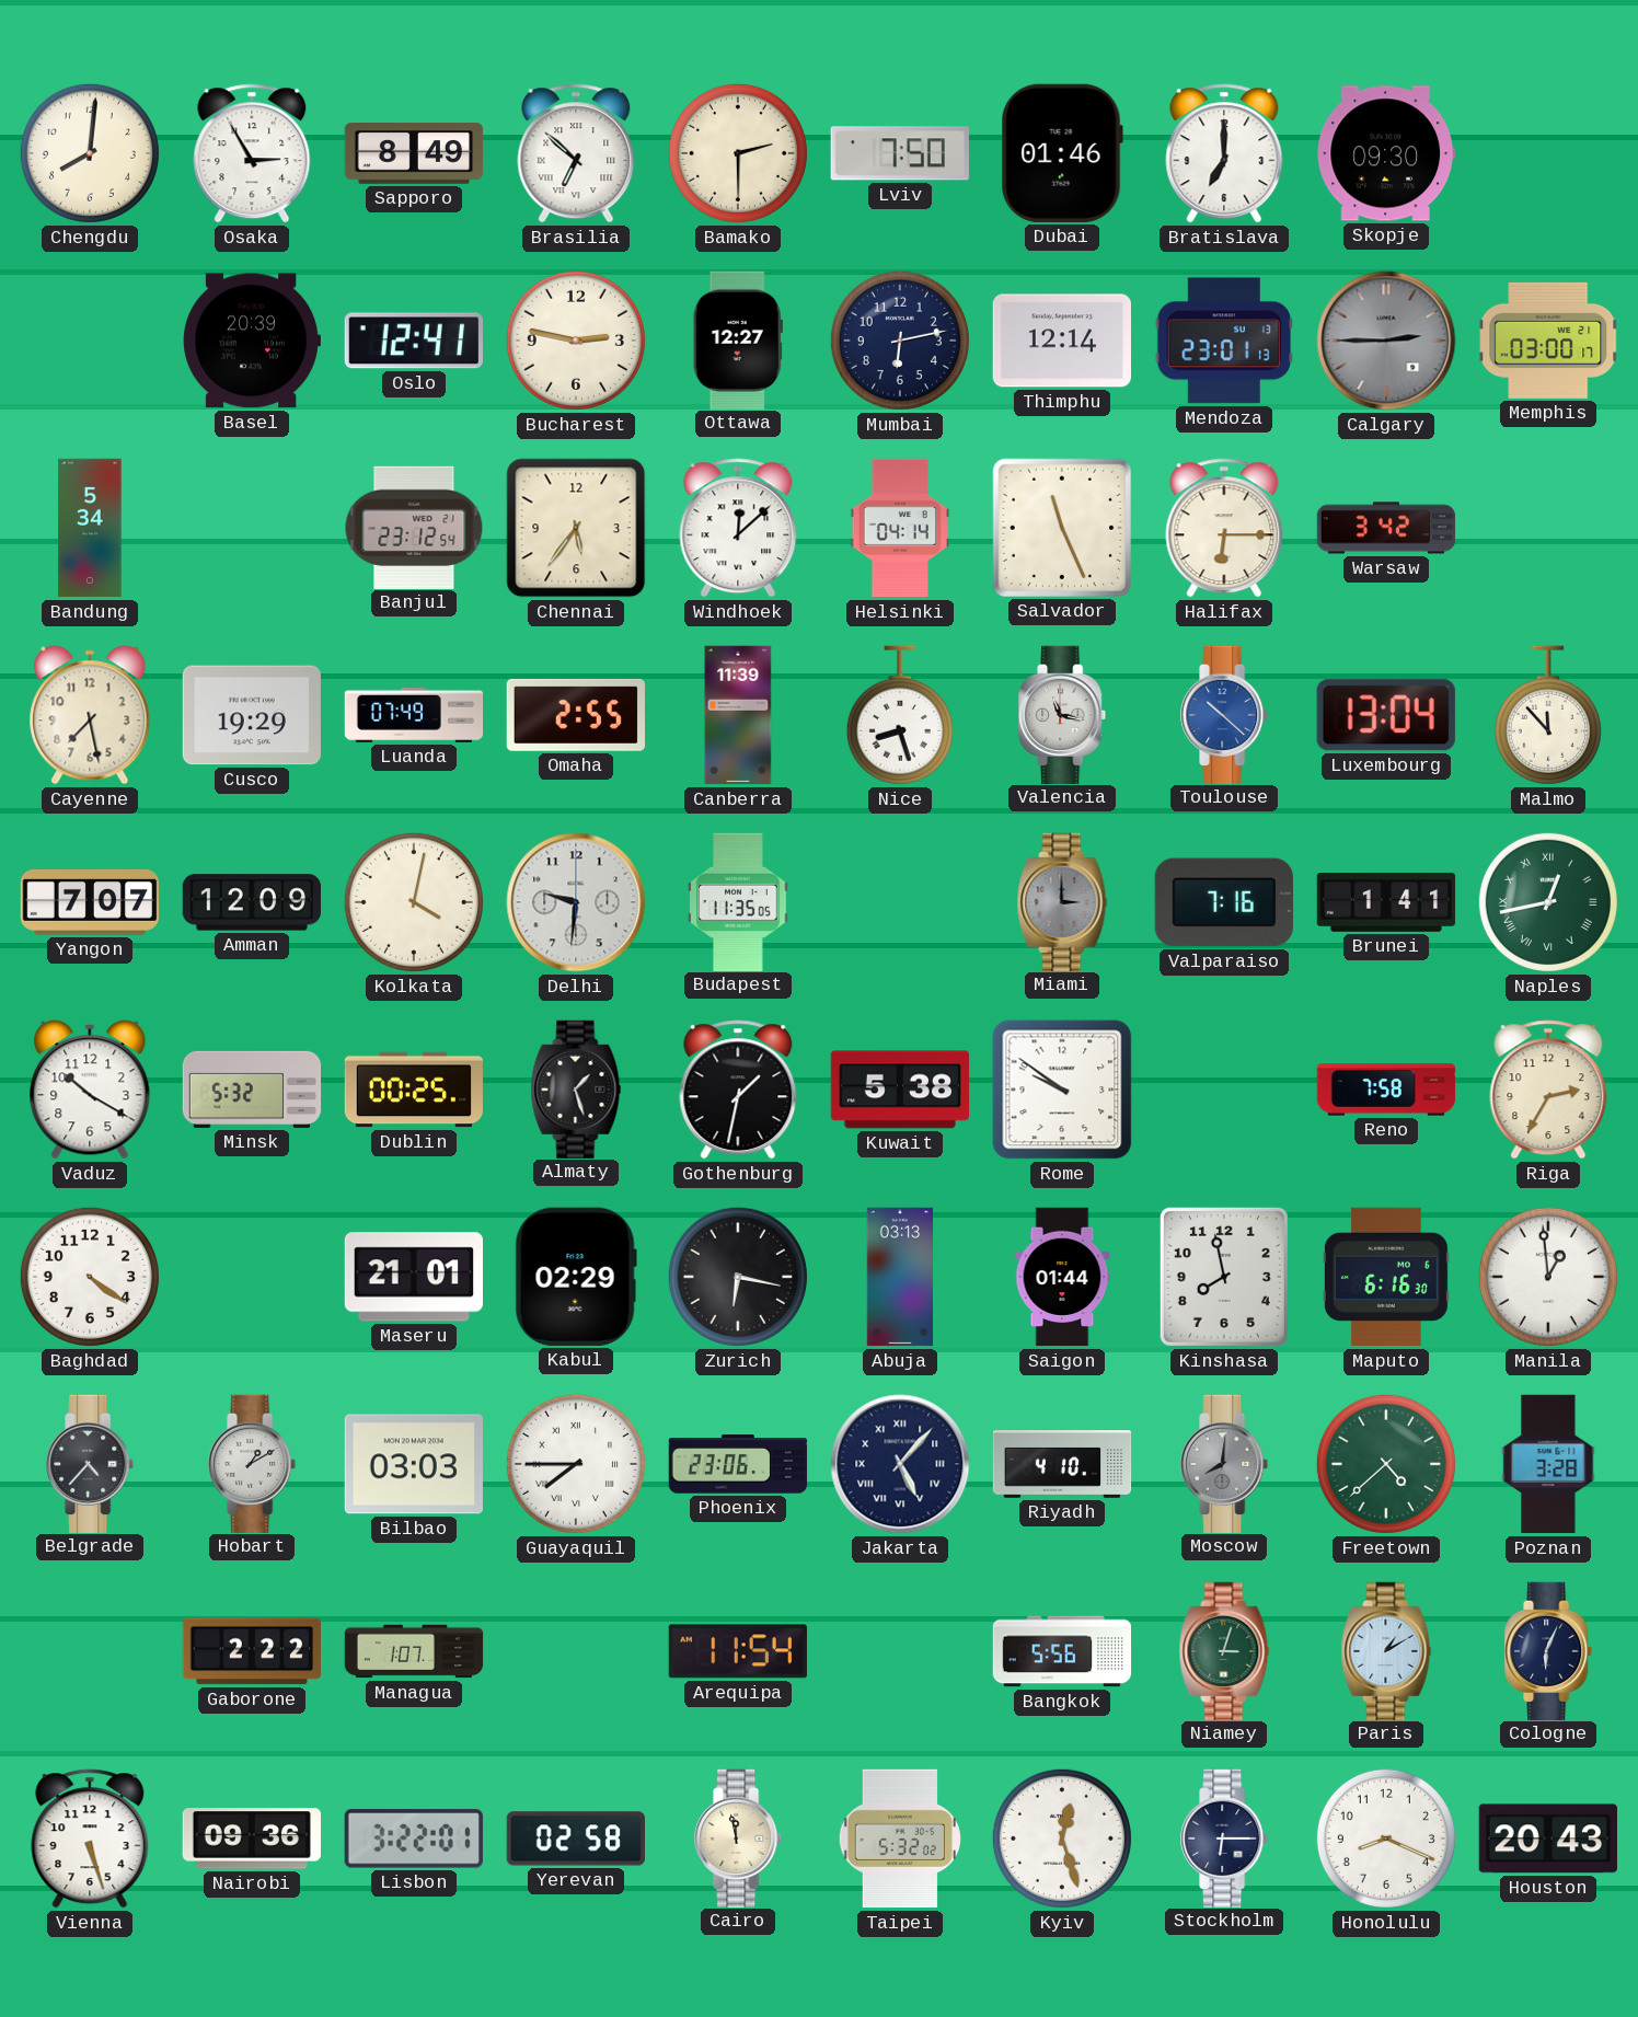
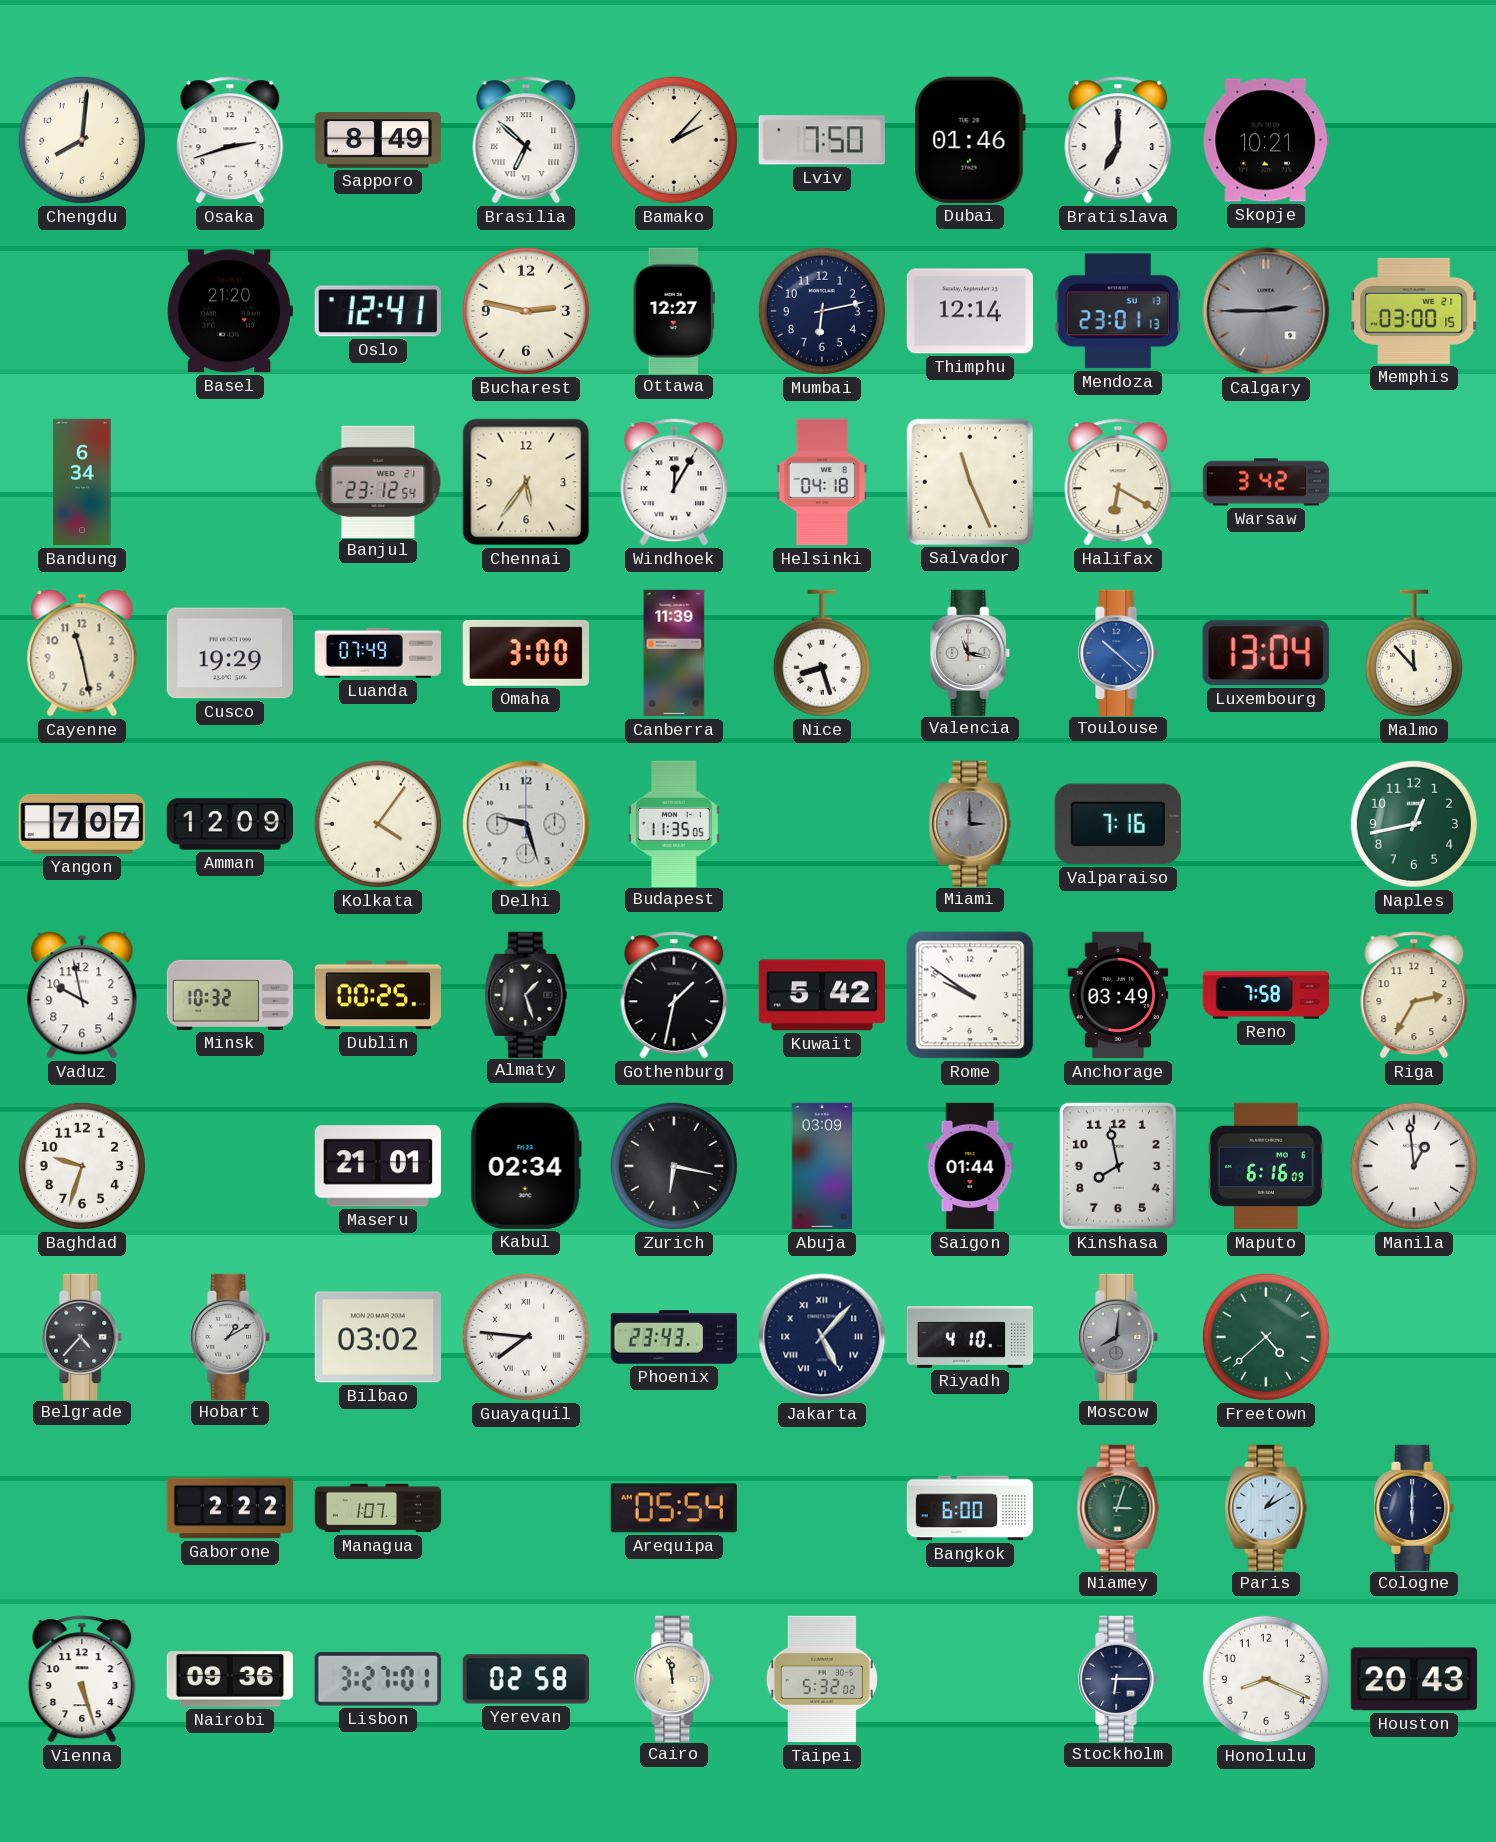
Osaka: 2:55 -> 2:42
Bamako: 2:30 -> 2:07
Skopje: 09:30 -> 10:21
Basel: 20:39 -> 21:20
Memphis: 03:00:17 -> 03:00:15
Bandung: 5:34 -> 6:34
Windhoek: 12:08 -> 12:05
Helsinki: 04:14 -> 04:18
Halifax: 6:15 -> 6:20
Cayenne: 7:28 -> 11:28
Omaha: 2:55 -> 3:00
Kolkata: 4:02 -> 4:06
Delhi: 9:31 -> 9:27
Brunei: 1:41 -> none
Naples numerals: Roman -> Arabic
Vaduz: 10:20 -> 9:58
Minsk: 5:32 -> 10:32
Kuwait: 5:38 -> 5:42
Anchorage: none -> 03:49
Baghdad: 4:21 -> 9:33
Kabul: 02:29 -> 02:34
Abuja: 03:13 -> 03:09
Maputo: 6:16:30 -> 6:16:09
Bilbao: 03:03 -> 03:02
Guayaquil: 7:45 -> 7:46
Phoenix: 23:06 -> 23:43
Poznan: 3:28 -> none
Arequipa: 11:54 -> 05:54
Bangkok: 5:56 -> 6:00
Cologne: 6:04 -> 6:00
Lisbon: 3:22 -> 3:27
Kyiv: 12:27 -> none
